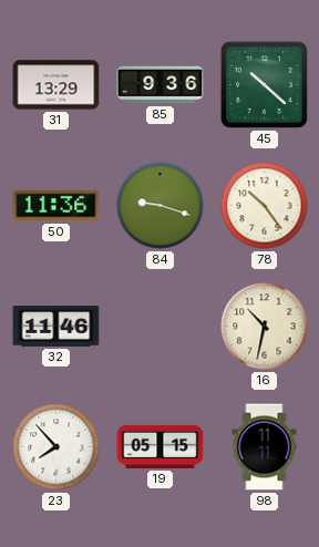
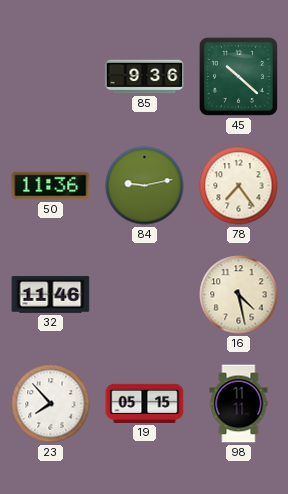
31: 13:29 -> none
84: 9:18 -> 9:13
78: 10:24 -> 7:24
16: 10:32 -> 4:28
